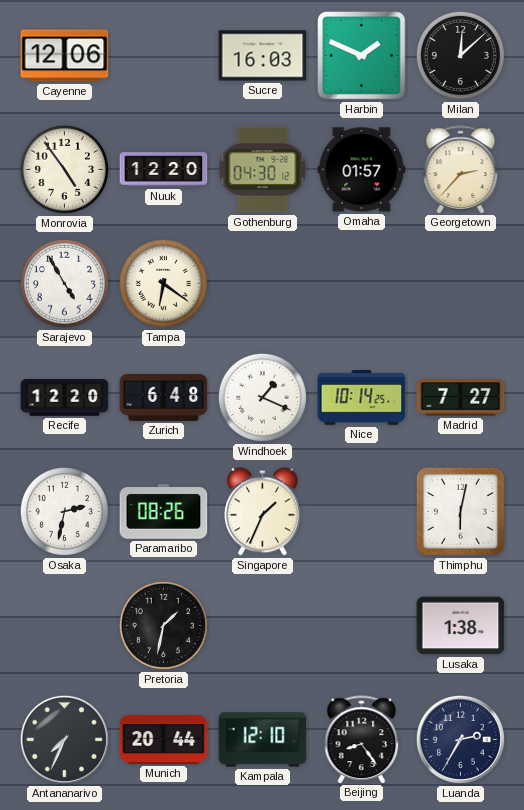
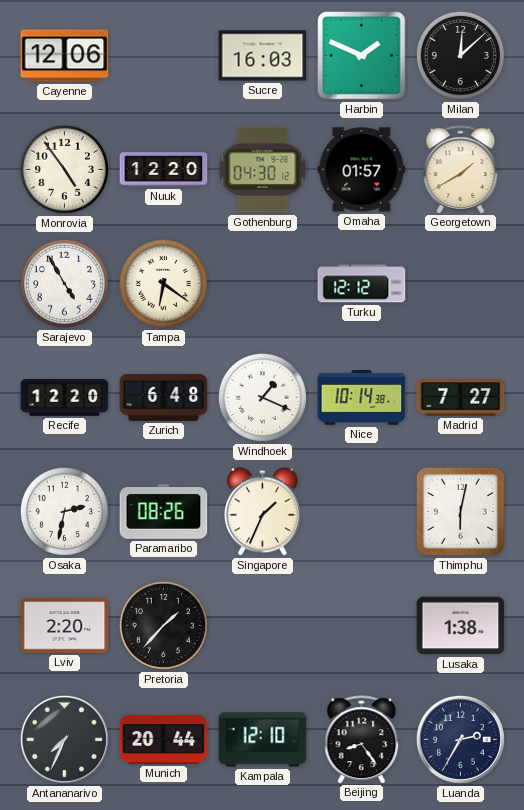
Georgetown: 2:37 -> 1:40
Turku: none -> 12:12
Nice: 10:14:25 -> 10:14:38
Lviv: none -> 2:20
Pretoria: 1:32 -> 1:37
